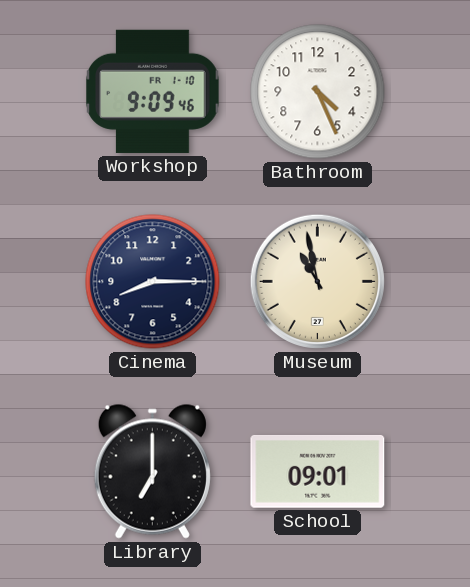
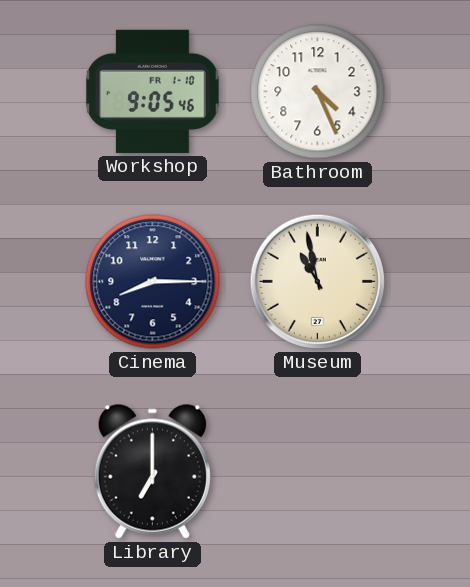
Workshop: 9:09 -> 9:05
School: 09:01 -> none
